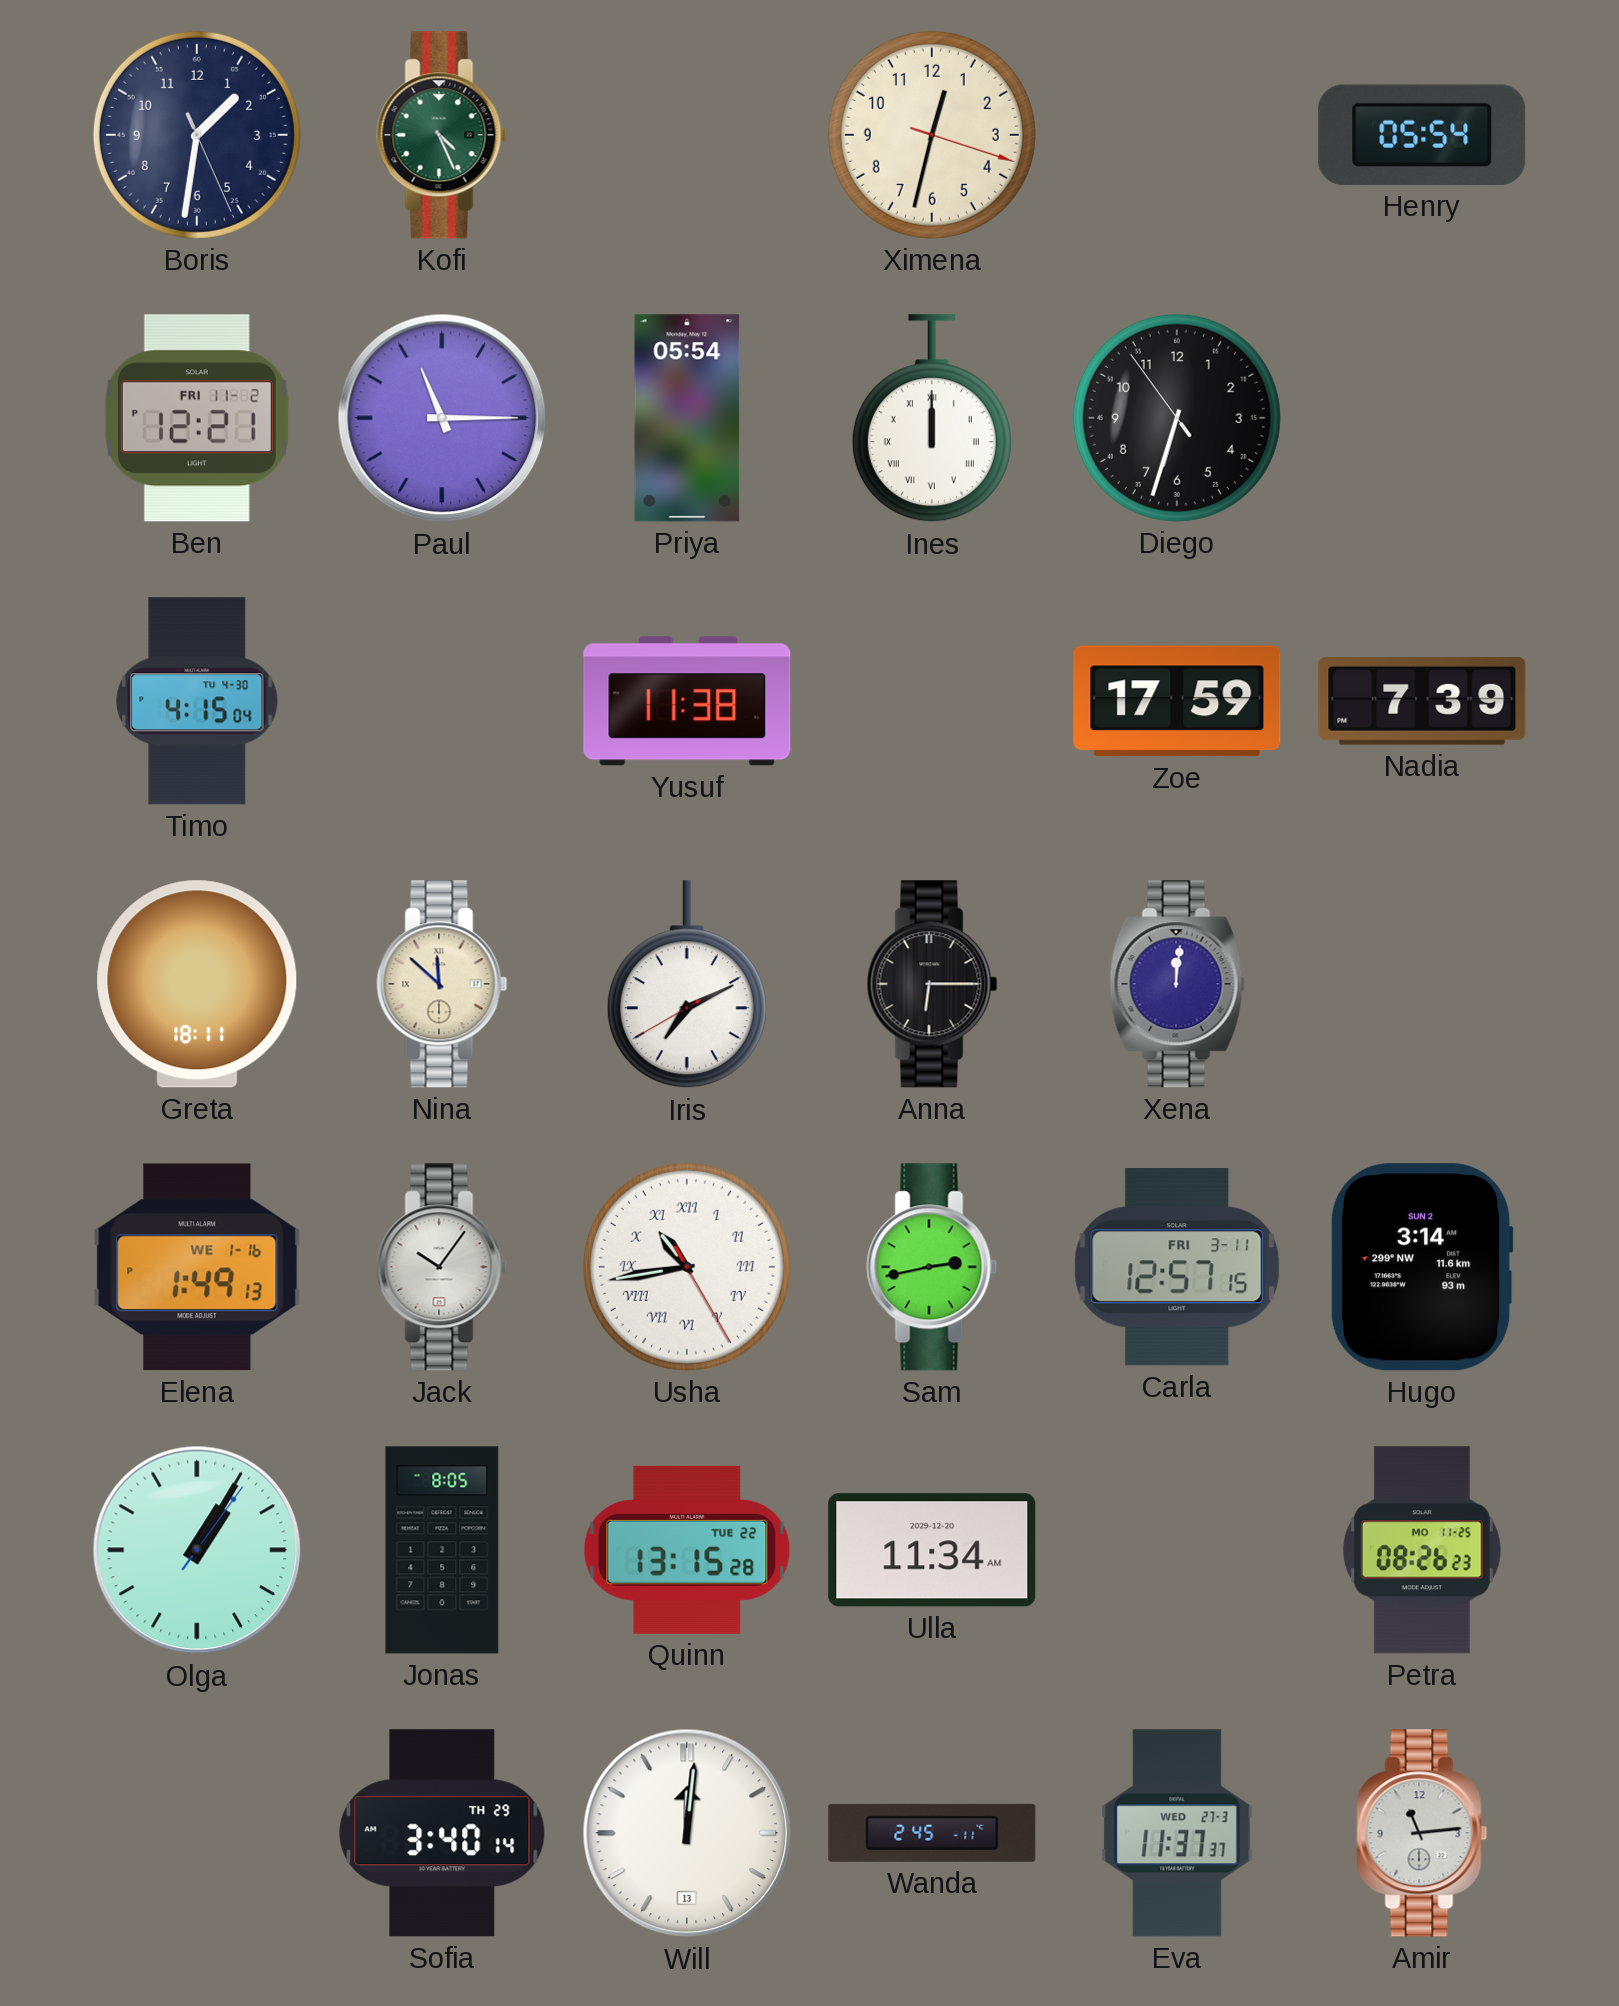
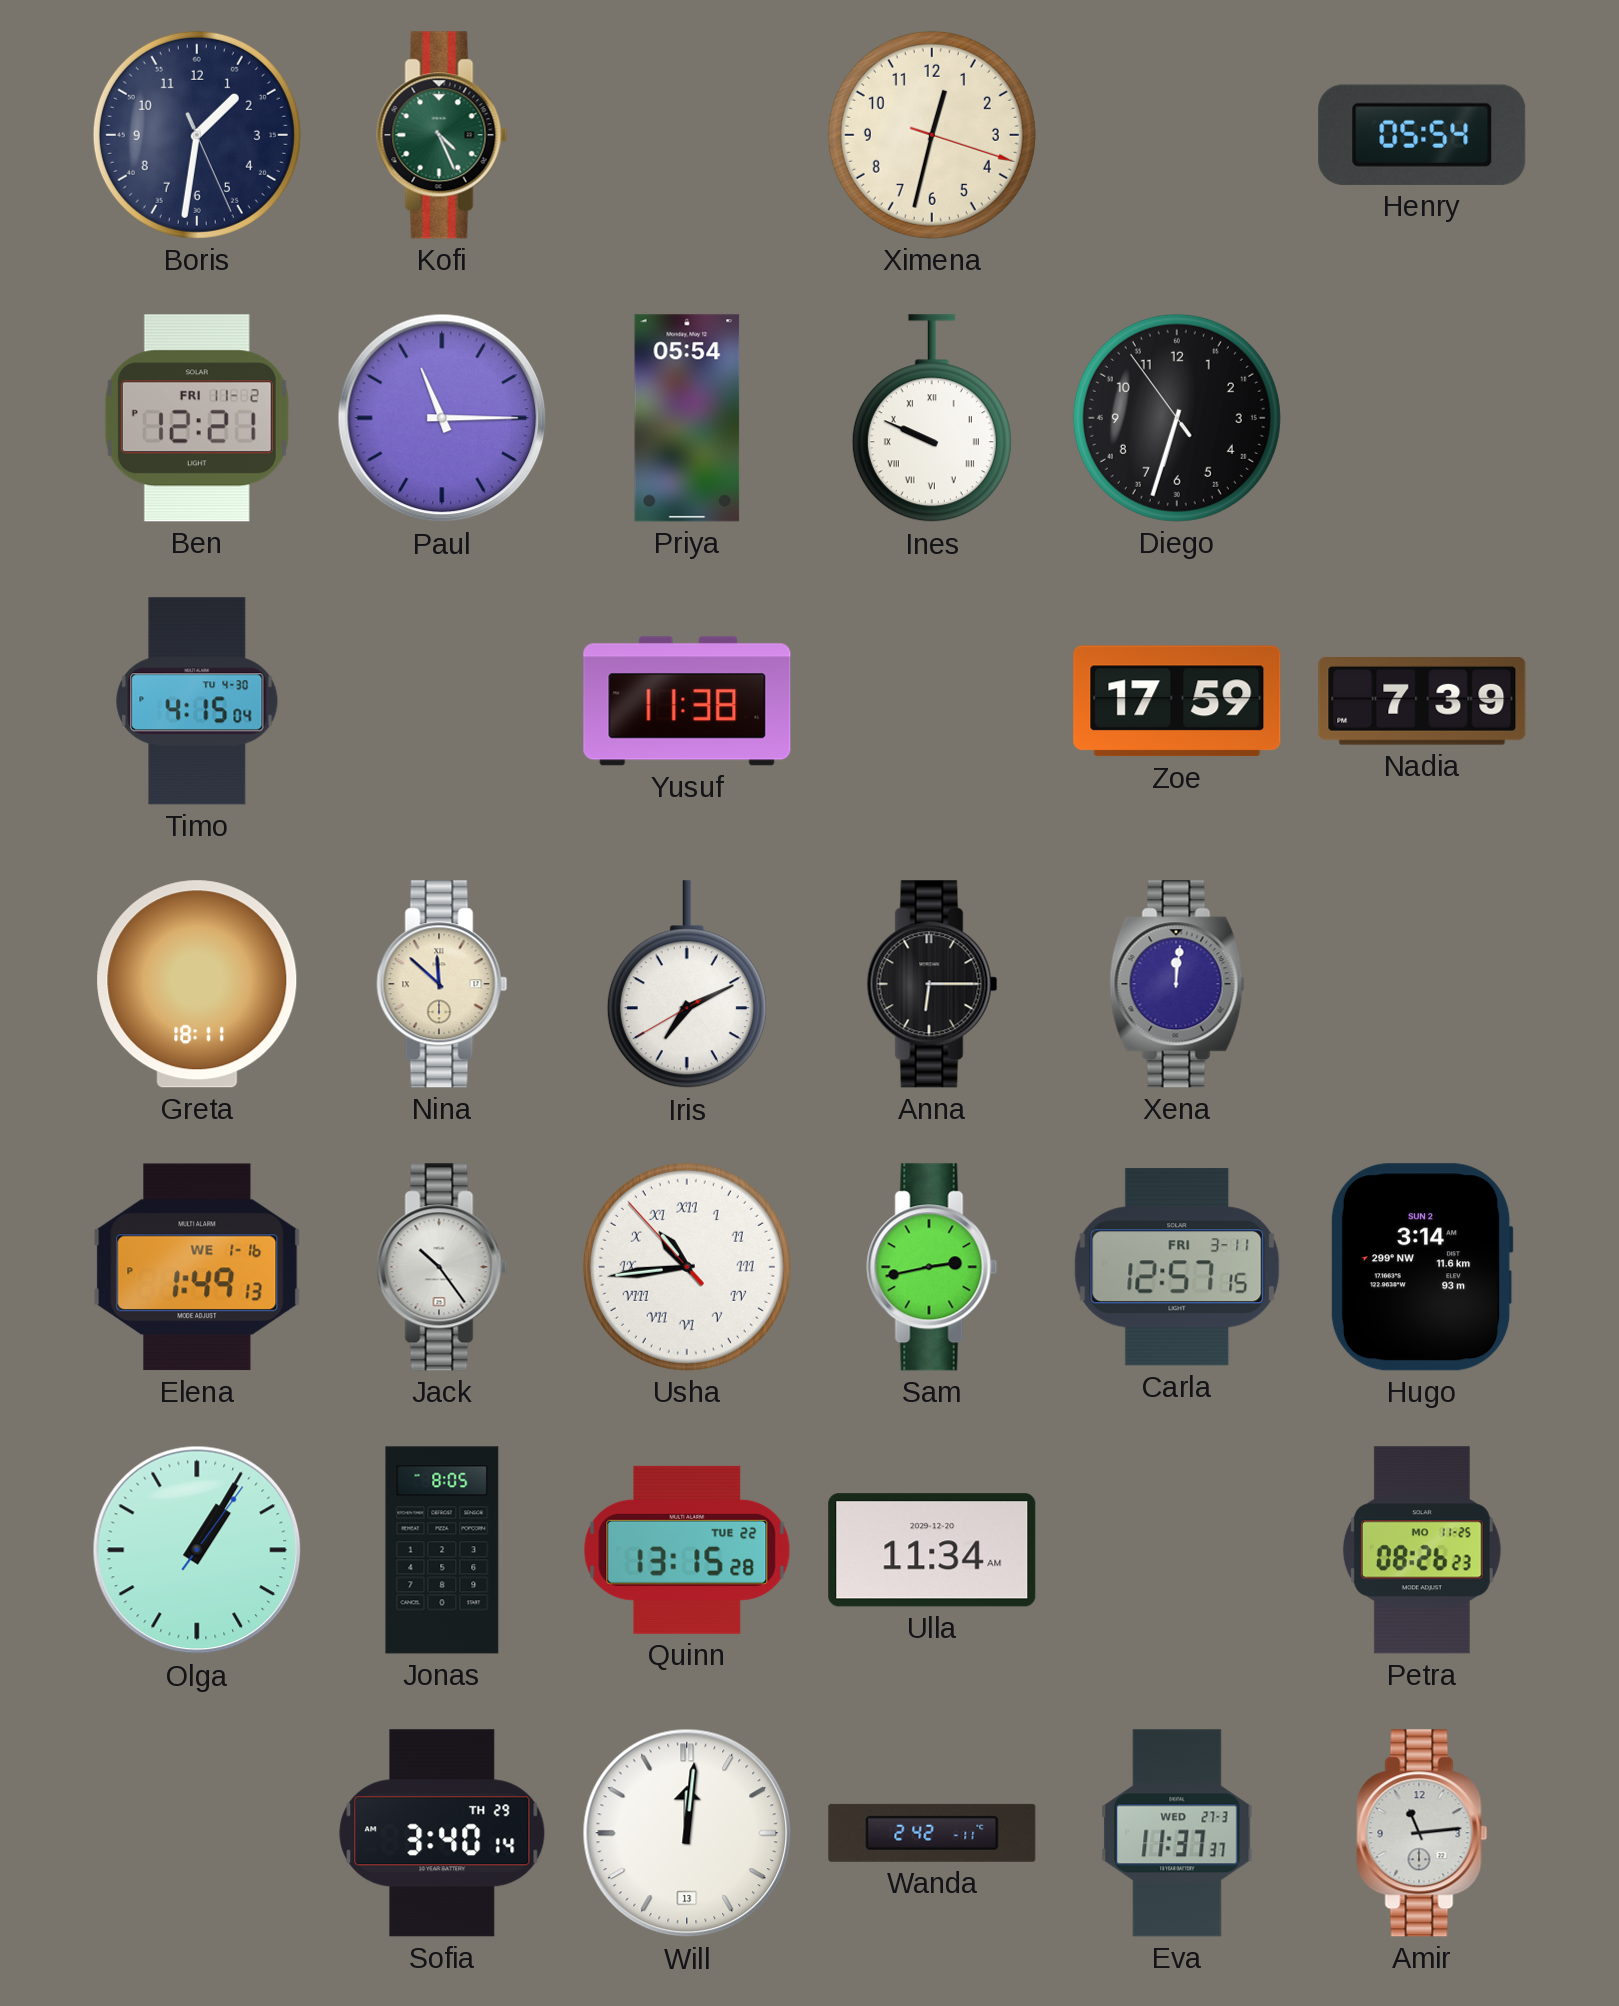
Ines: 12:00 -> 9:49
Jack: 10:06 -> 10:24
Usha: 10:43:25 -> 10:43:53
Wanda: 2:45 -> 2:42
